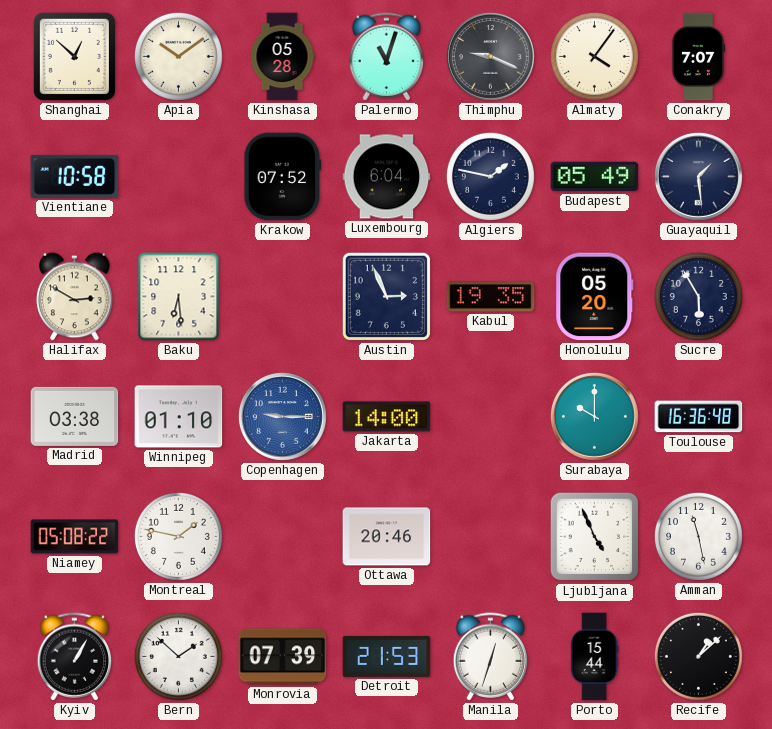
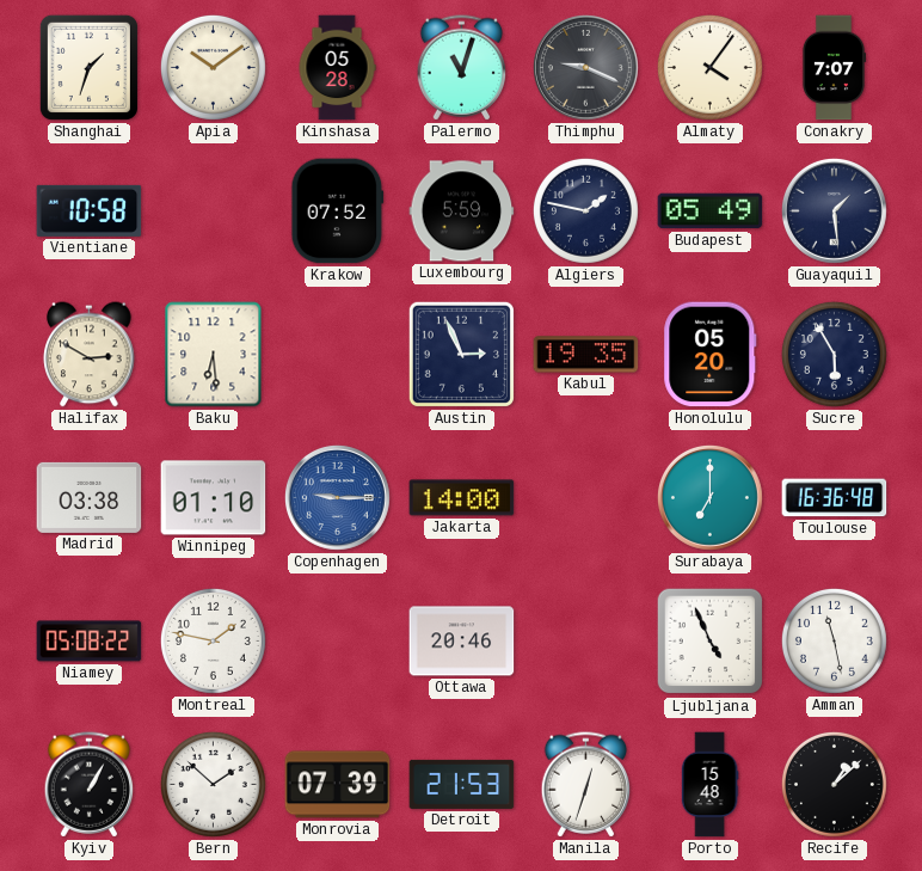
Shanghai: 12:52 -> 1:33
Luxembourg: 6:04 -> 5:59
Surabaya: 10:00 -> 7:00
Porto: 15:44 -> 15:48
